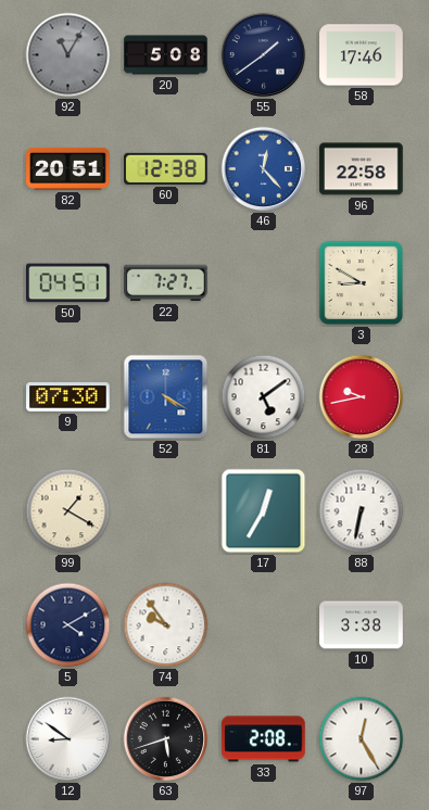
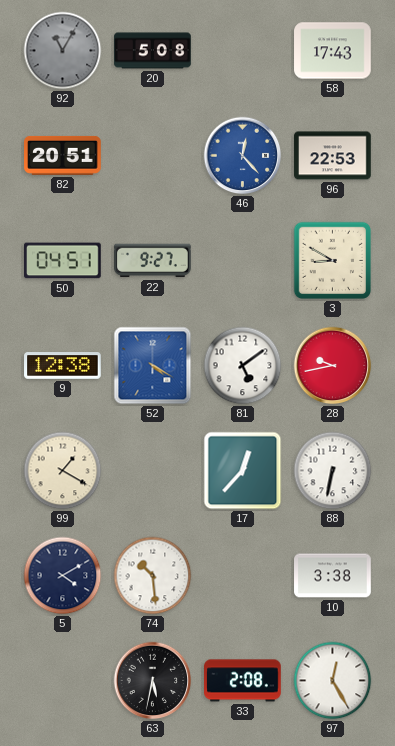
55: 1:39 -> none
58: 17:46 -> 17:43
60: 12:38 -> none
96: 22:58 -> 22:53
22: 7:27 -> 9:27
9: 07:30 -> 12:38
17: 12:35 -> 12:37
74: 9:54 -> 10:29
12: 8:51 -> none
63: 5:42 -> 5:32
